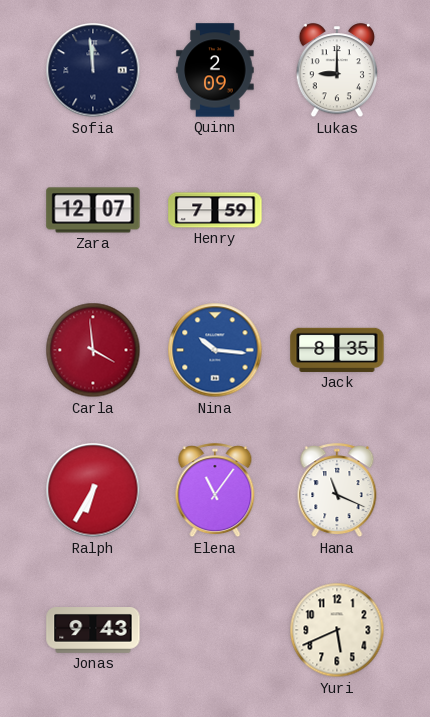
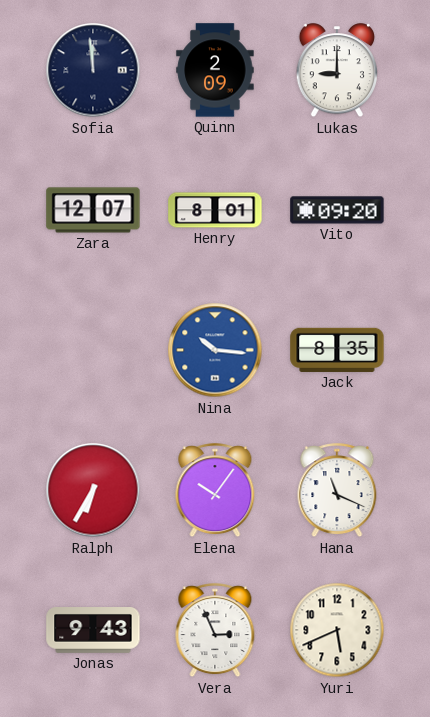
Henry: 7:59 -> 8:01
Vito: none -> 09:20
Carla: 3:59 -> none
Elena: 11:06 -> 10:06
Vera: none -> 2:56
